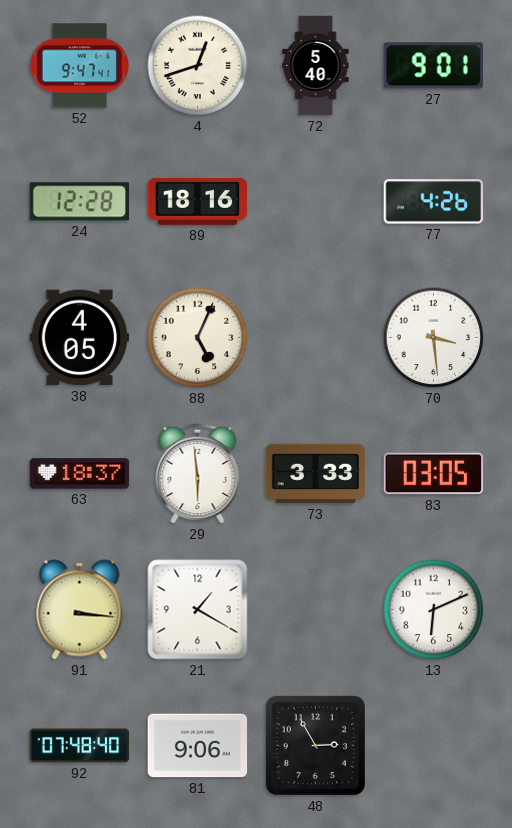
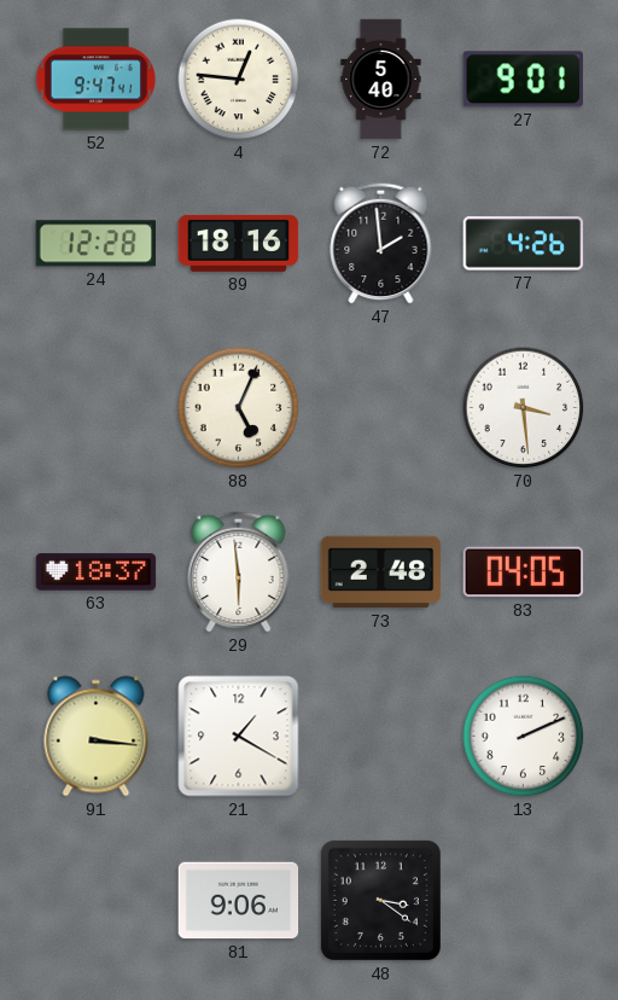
4: 12:42 -> 12:46
47: none -> 1:59
38: 4:05 -> none
73: 3:33 -> 2:48
83: 03:05 -> 04:05
13: 6:11 -> 2:11
92: 07:48 -> none
48: 2:55 -> 3:21
